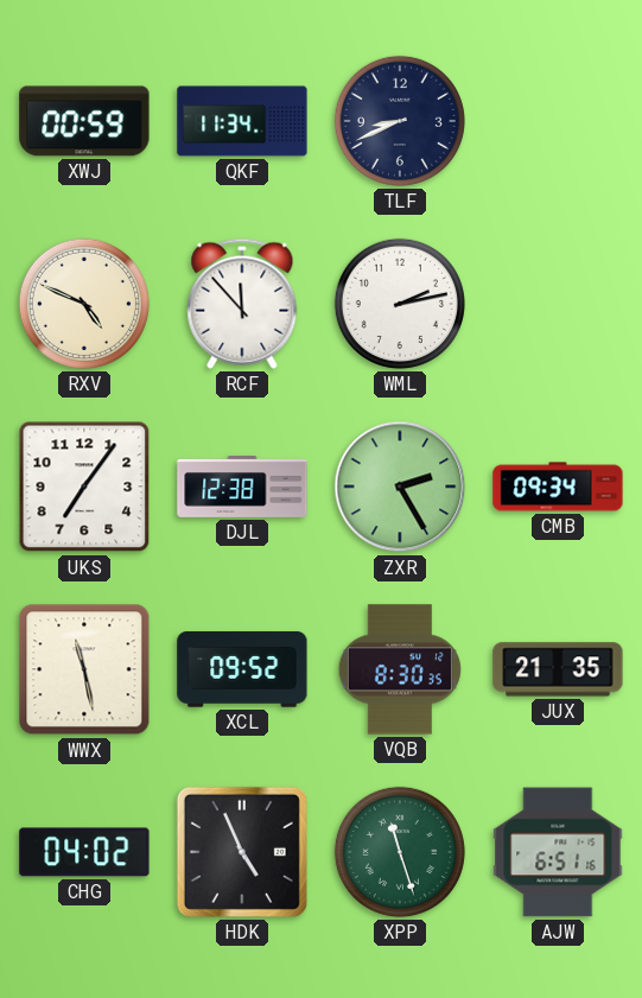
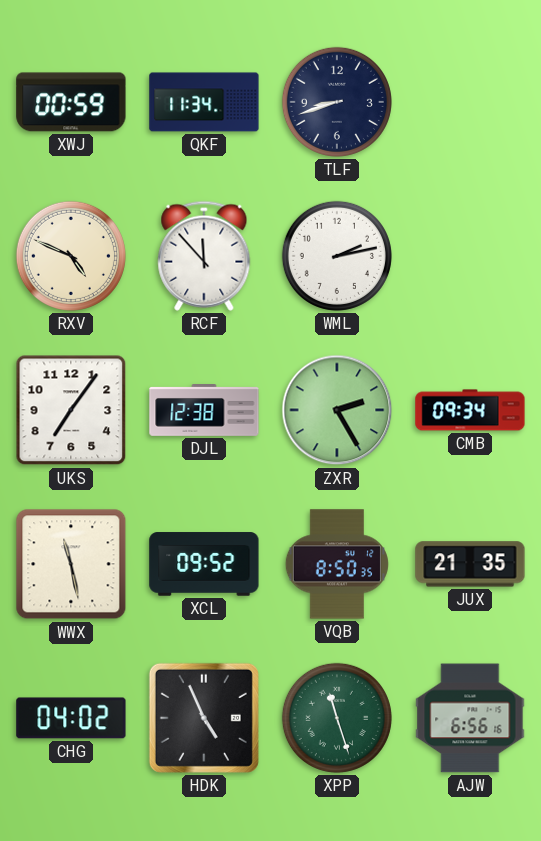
TLF: 8:41 -> 8:42
VQB: 8:30 -> 8:50
AJW: 6:51 -> 6:56
